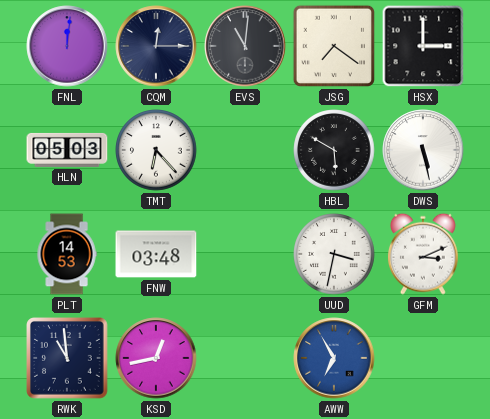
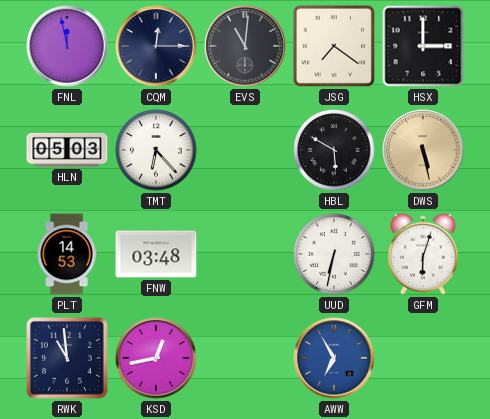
FNL: 12:01 -> 11:58
DWS dial: white -> champagne
UUD: 3:32 -> 6:32
GFM: 3:11 -> 6:03
